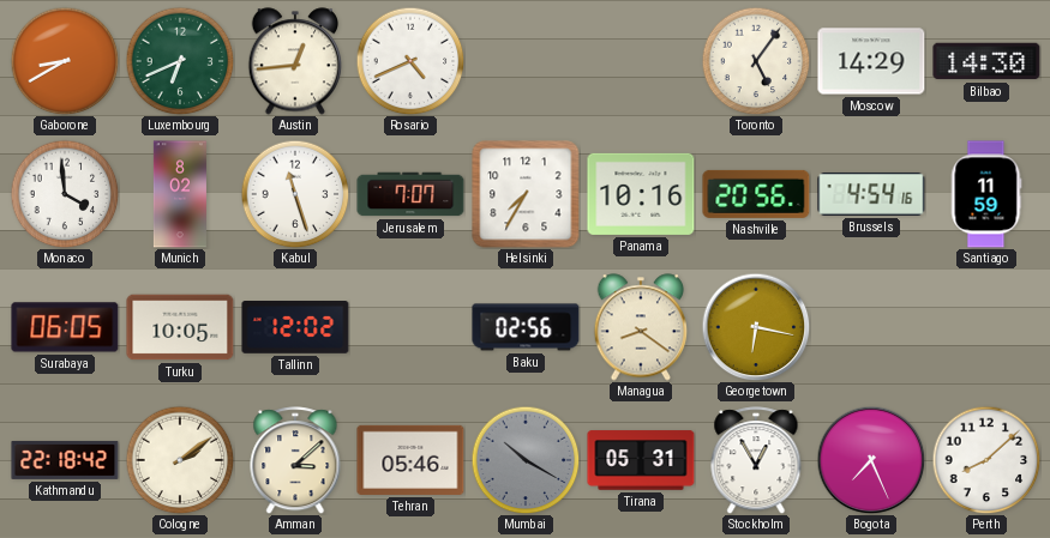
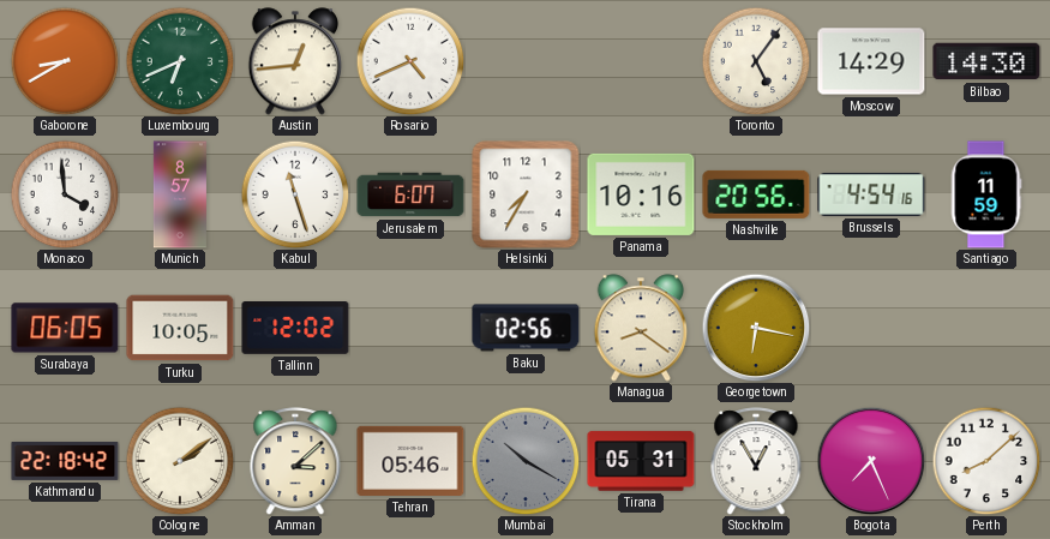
Munich: 8:02 -> 8:57
Jerusalem: 7:07 -> 6:07
